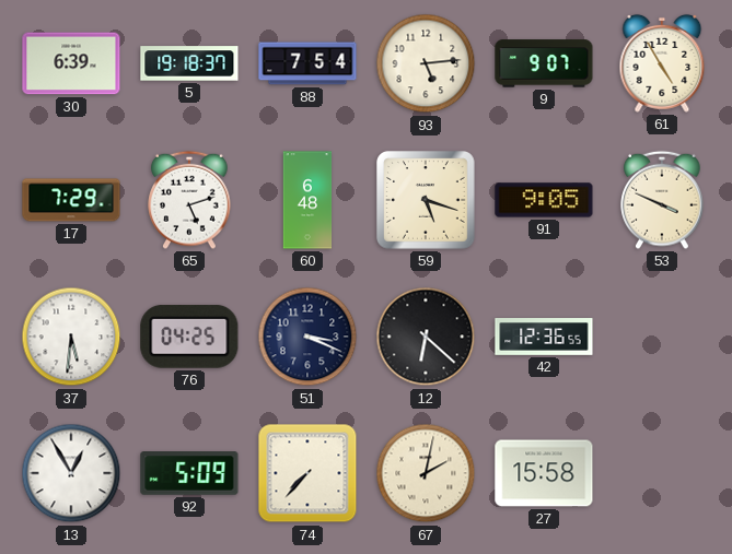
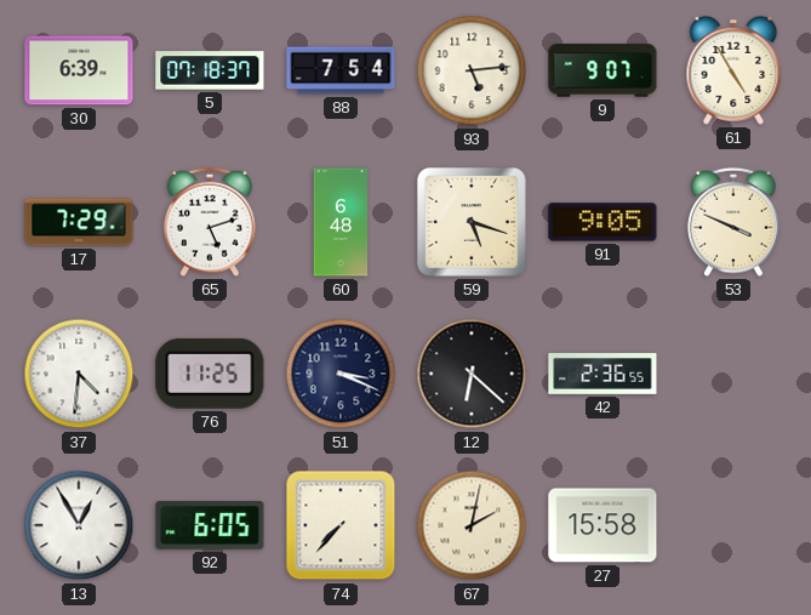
5: 19:18 -> 07:18
37: 5:31 -> 4:31
76: 04:25 -> 11:25
42: 12:36 -> 2:36
92: 5:09 -> 6:05
